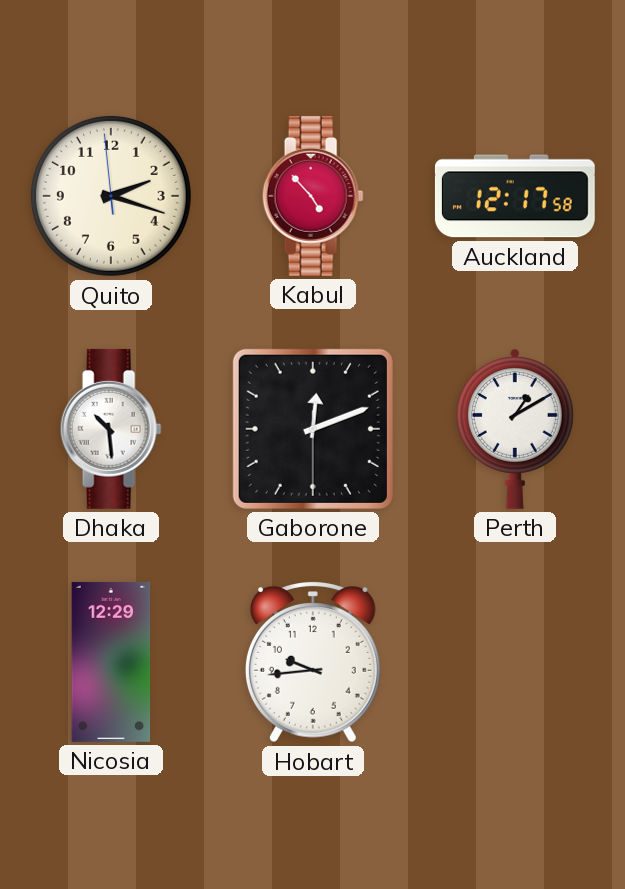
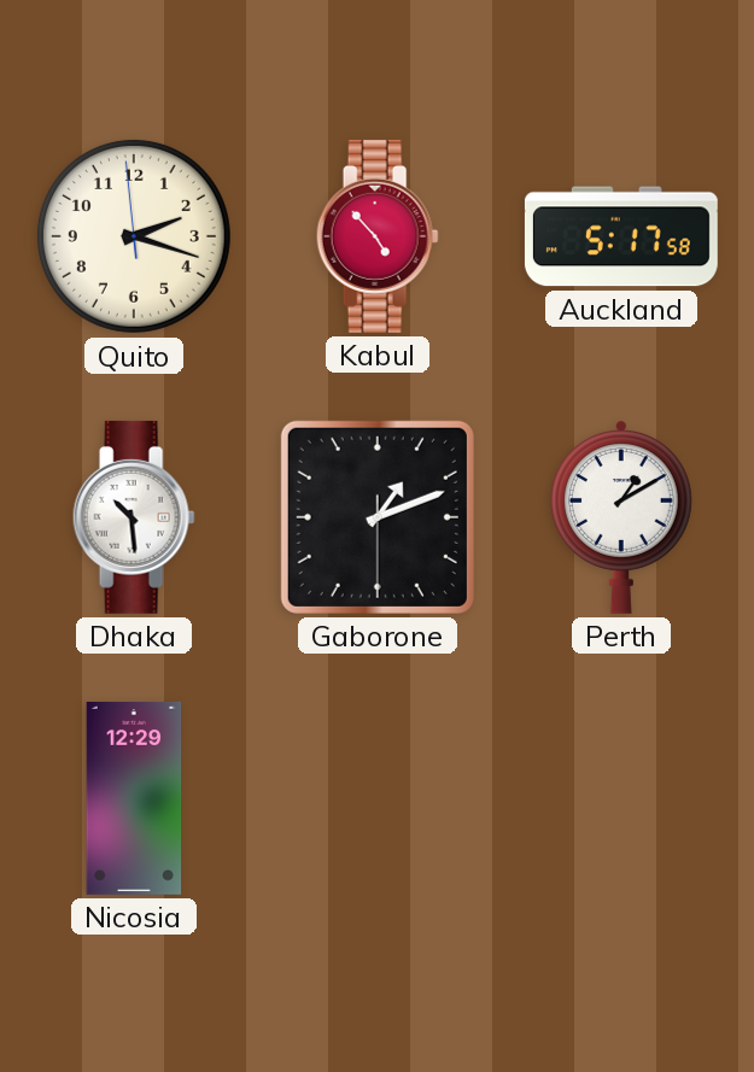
Auckland: 12:17 -> 5:17
Gaborone: 12:11 -> 1:11
Hobart: 9:44 -> none
